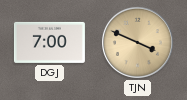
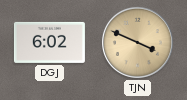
DGJ: 7:00 -> 6:02
